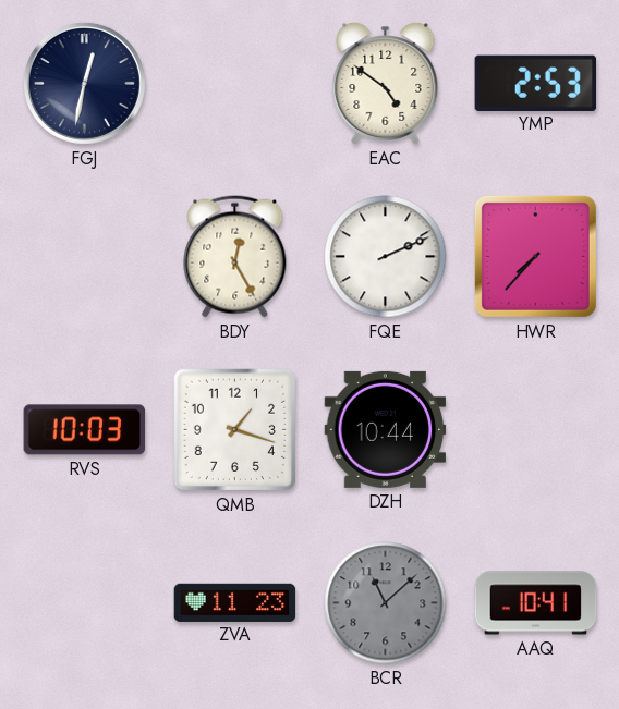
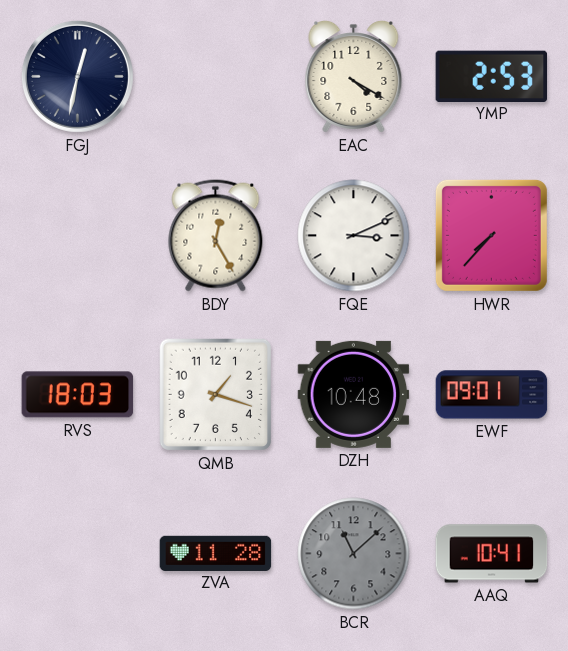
EAC: 4:51 -> 4:20
FQE: 2:11 -> 3:11
RVS: 10:03 -> 18:03
DZH: 10:44 -> 10:48
EWF: none -> 09:01
ZVA: 11:23 -> 11:28
